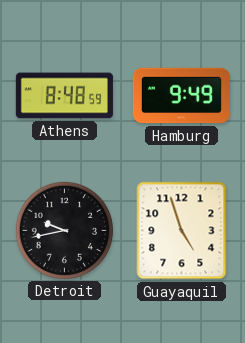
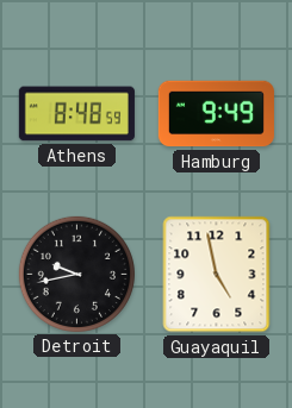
Guayaquil: 4:57 -> 4:58
